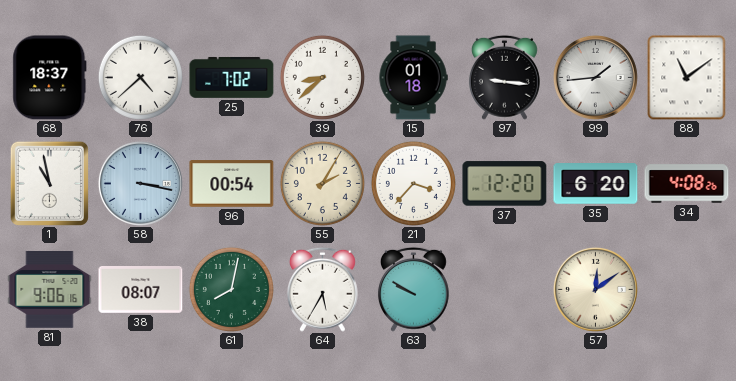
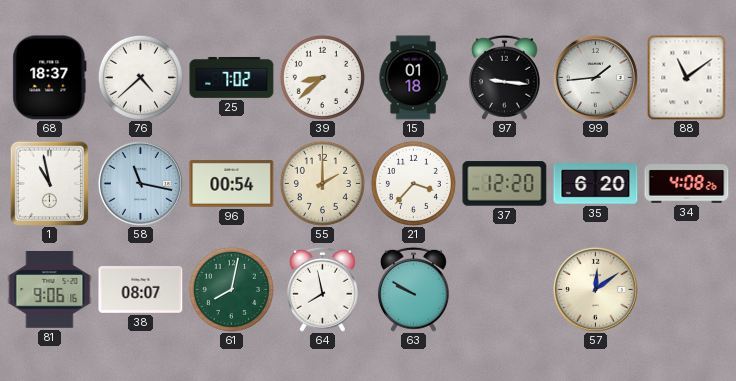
58: 3:17 -> 11:17
55: 2:05 -> 2:00
64: 5:35 -> 7:58
